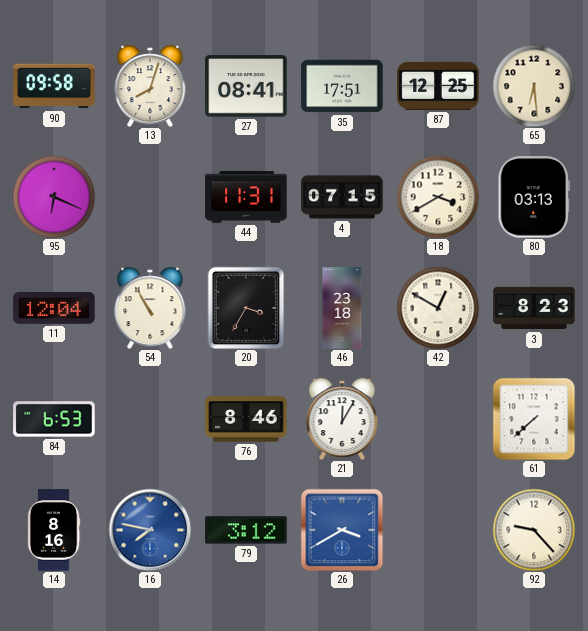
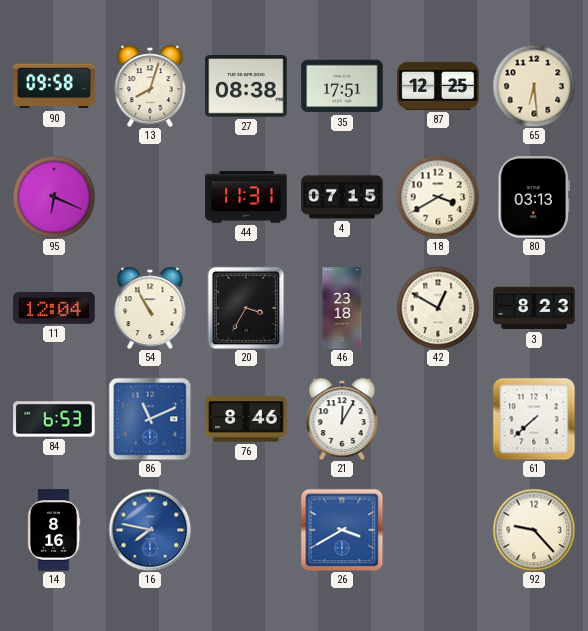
27: 08:41 -> 08:38
86: none -> 11:11
79: 3:12 -> none
